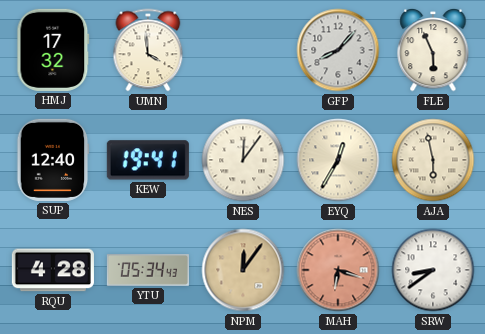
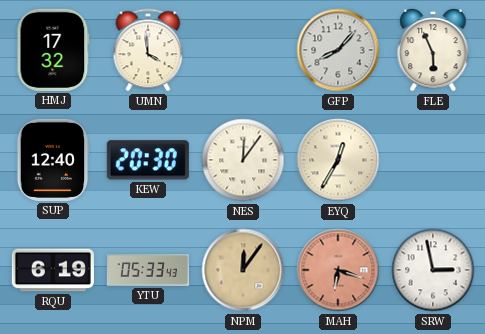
KEW: 19:41 -> 20:30
AJA: 5:58 -> none
RQU: 4:28 -> 6:19
YTU: 05:34 -> 05:33
SRW: 8:39 -> 2:58
